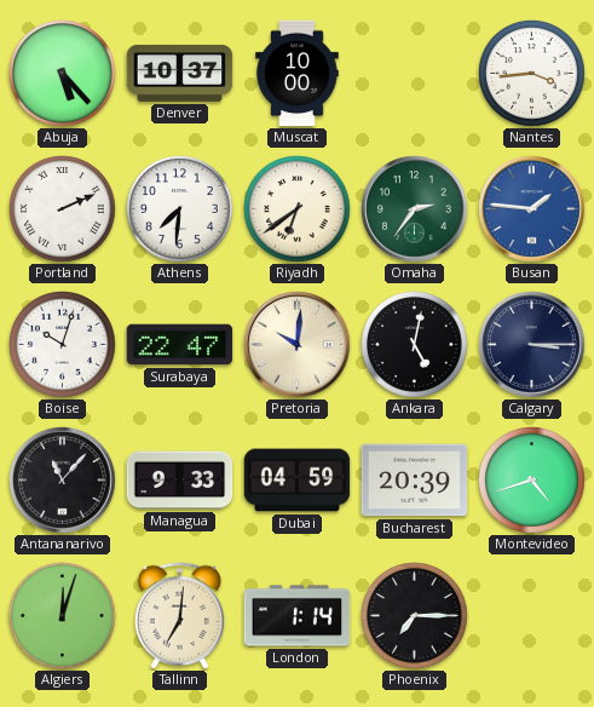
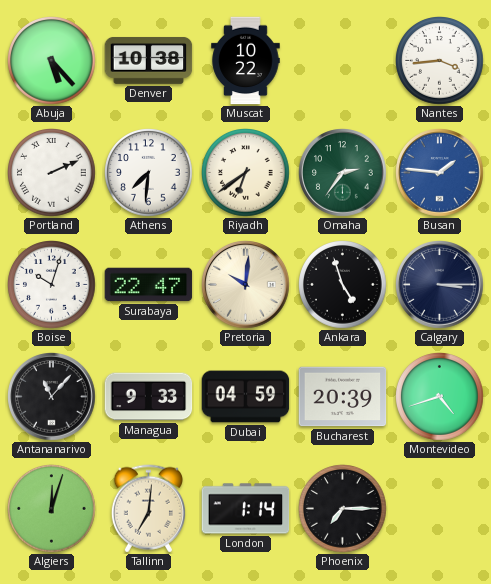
Denver: 10:37 -> 10:38
Muscat: 10:00 -> 10:22
Ankara: 5:02 -> 4:57
